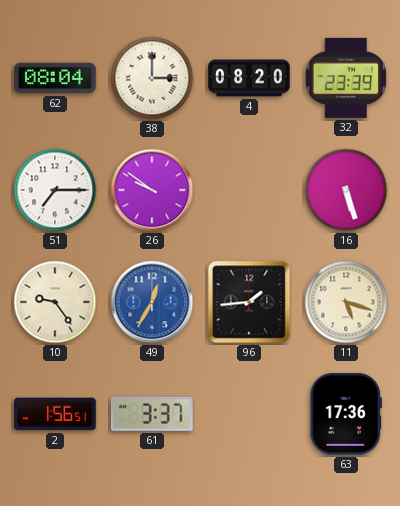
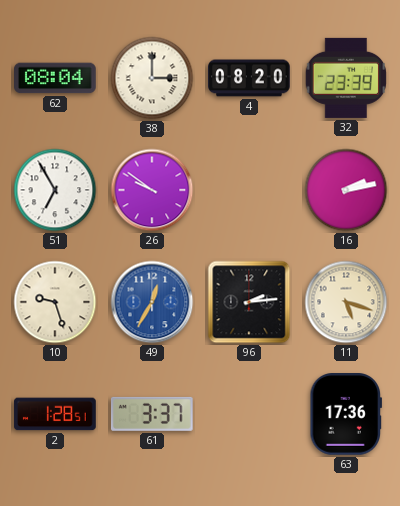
51: 7:15 -> 6:55
16: 5:27 -> 2:13
10: 9:24 -> 9:27
96: 1:44 -> 2:14
2: 1:56 -> 1:28
